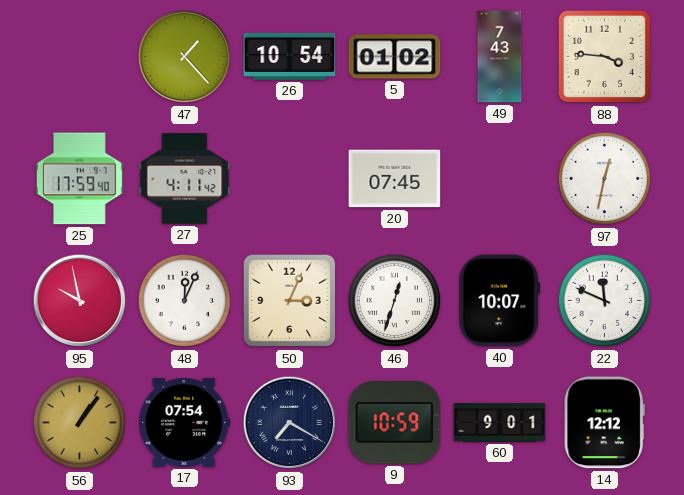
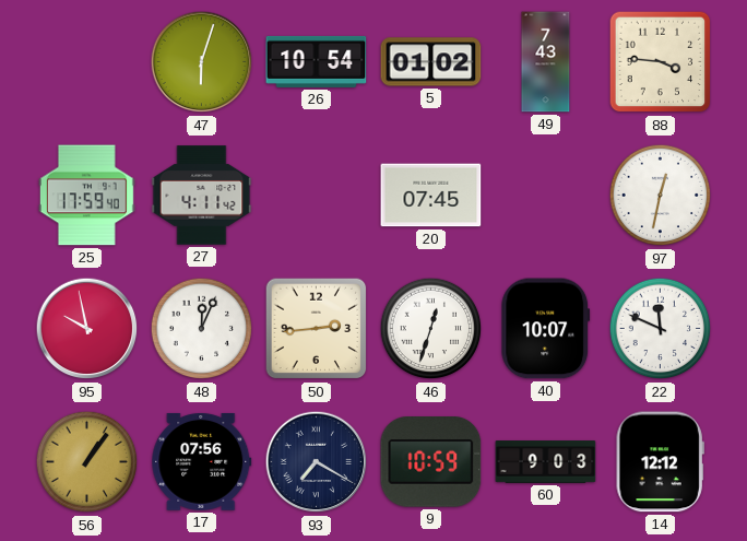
47: 1:23 -> 6:03
50: 3:04 -> 2:44
17: 07:54 -> 07:56
60: 9:01 -> 9:03
